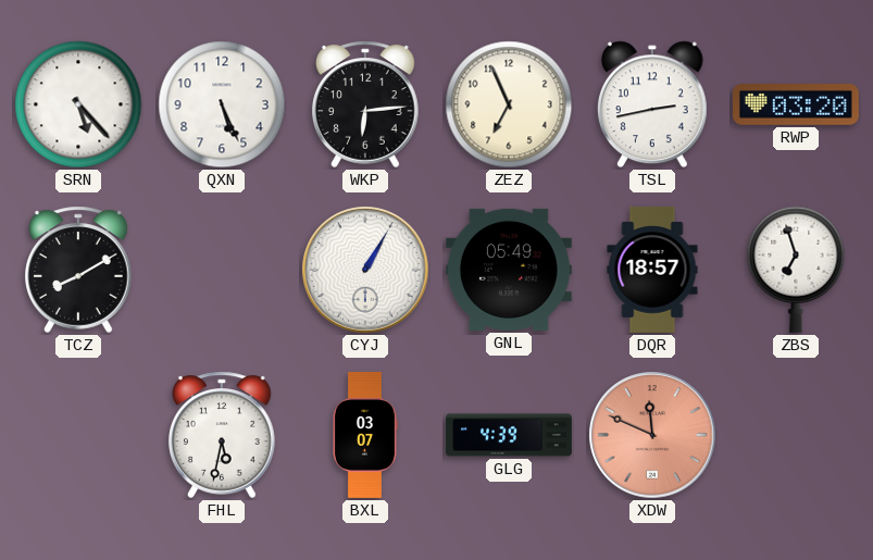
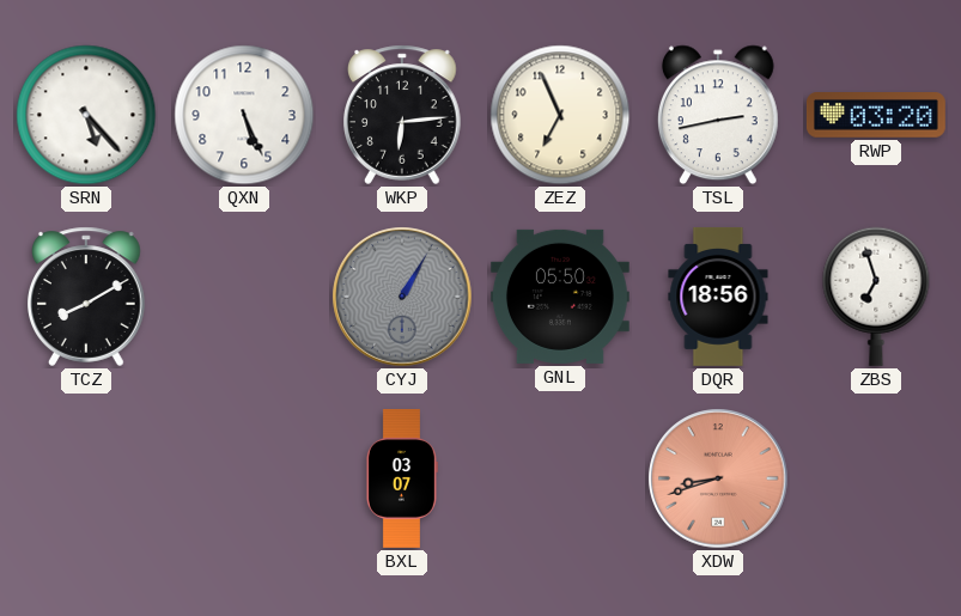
CYJ dial: white -> grey
GNL: 05:49 -> 05:50
DQR: 18:57 -> 18:56
FHL: 5:32 -> none
GLG: 4:39 -> none
XDW: 11:49 -> 8:42
